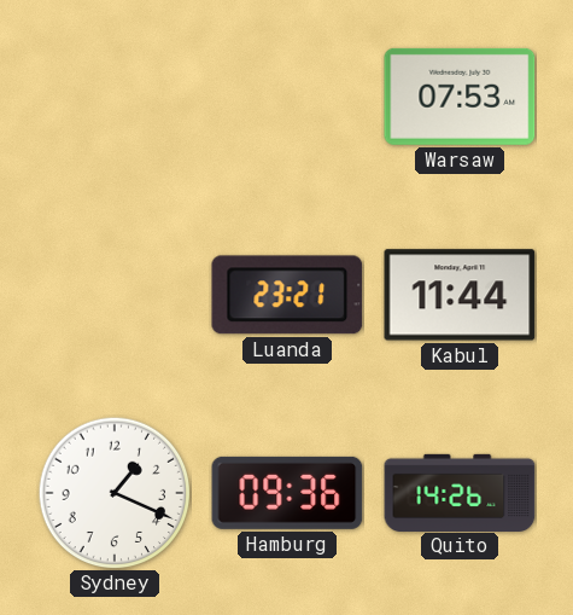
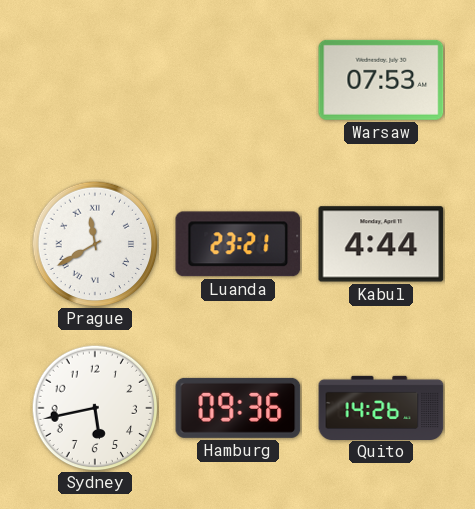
Prague: none -> 11:40
Kabul: 11:44 -> 4:44
Sydney: 1:19 -> 5:43
